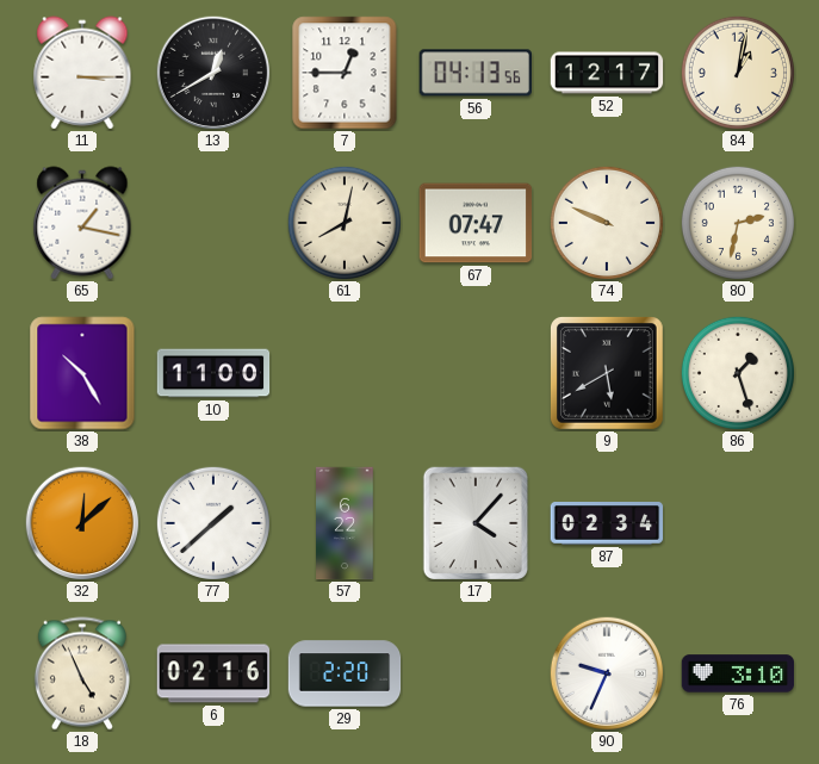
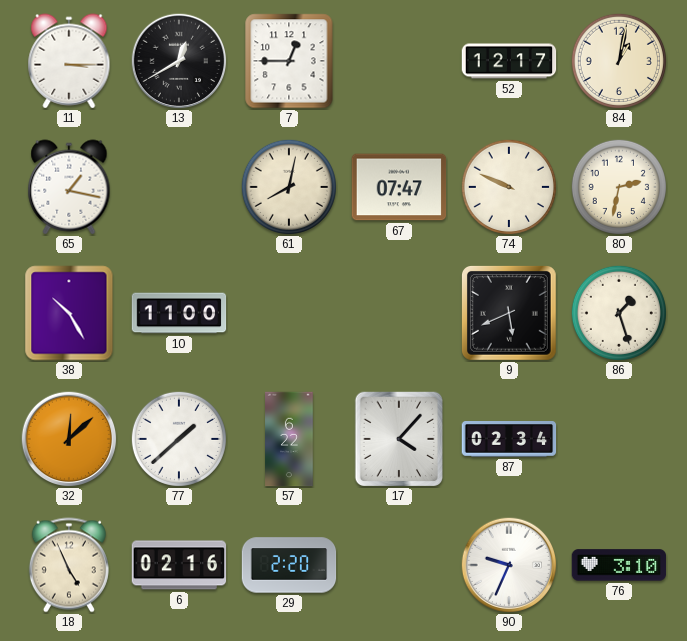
56: 04:13 -> none
9: 5:40 -> 5:41
